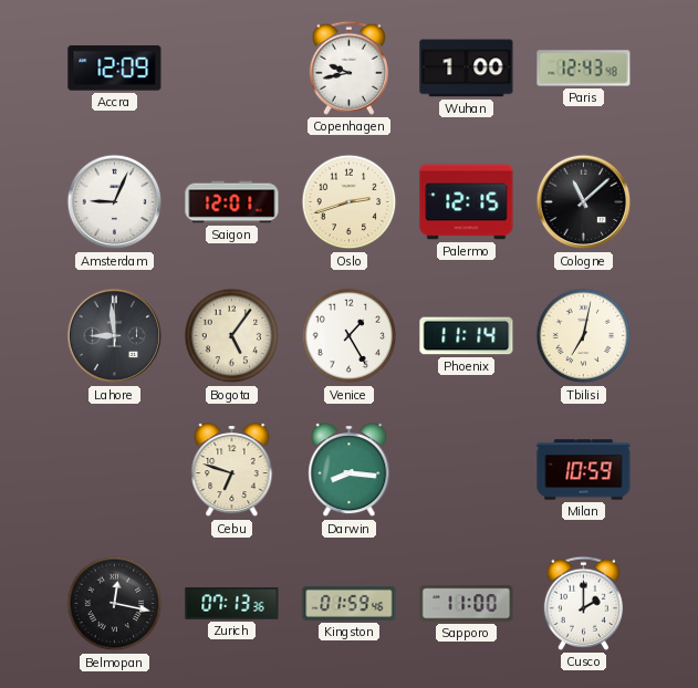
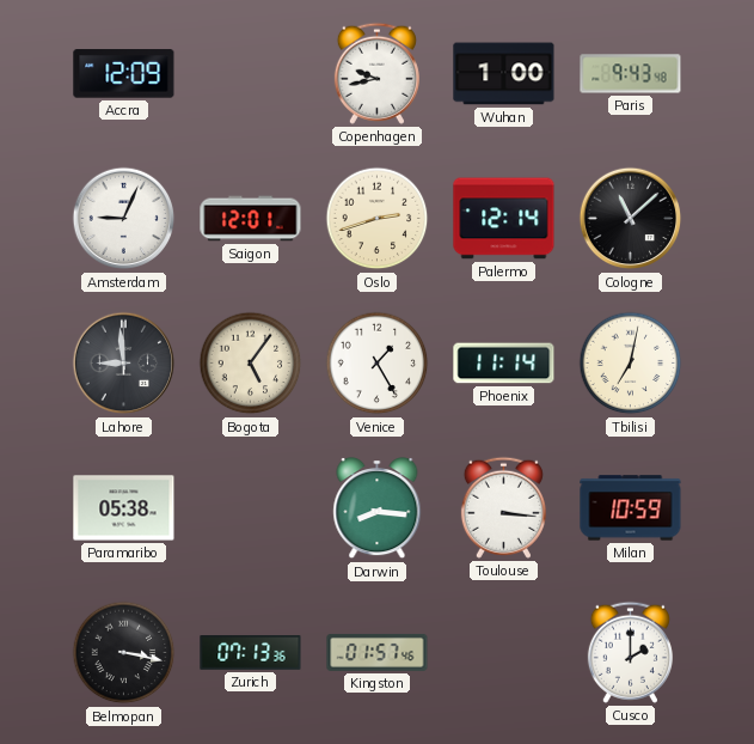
Paris: 12:43 -> 9:43
Palermo: 12:15 -> 12:14
Paramaribo: none -> 05:38
Cebu: 6:48 -> none
Toulouse: none -> 3:16
Belmopan: 12:17 -> 3:17
Kingston: 01:59 -> 01:57
Sapporo: 11:00 -> none
